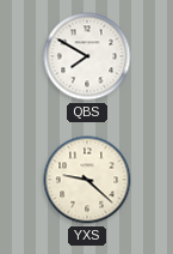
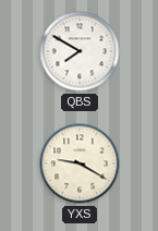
YXS: 9:22 -> 9:20
